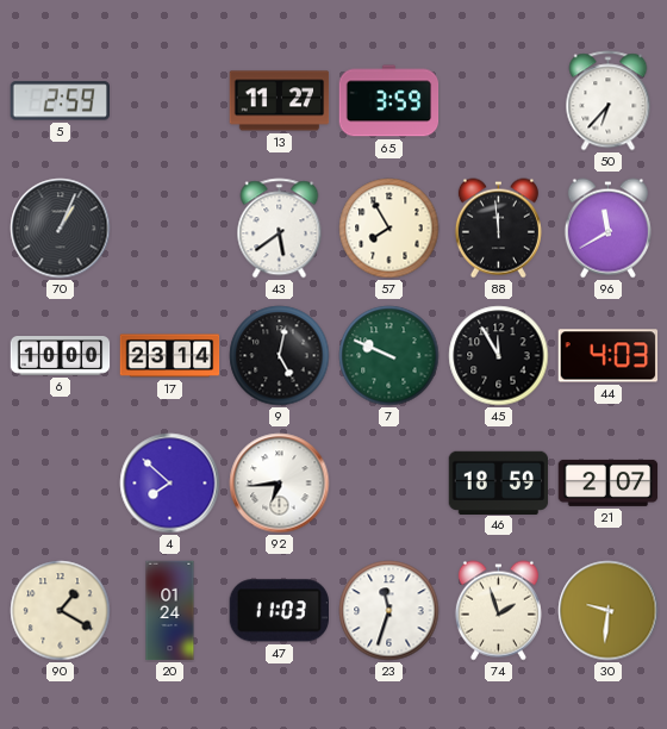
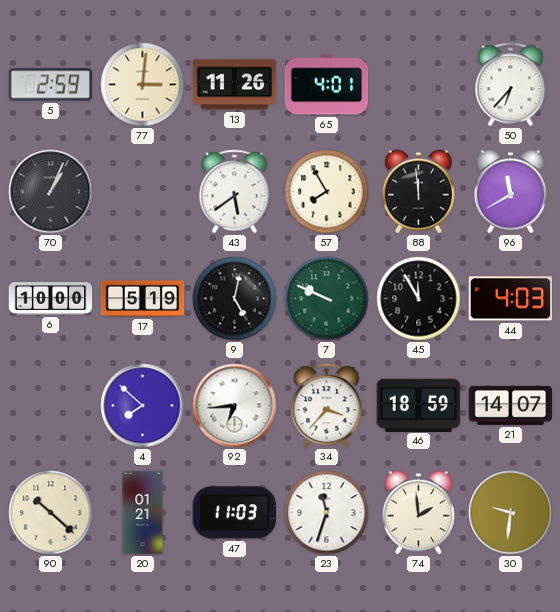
77: none -> 3:01
13: 11:27 -> 11:26
65: 3:59 -> 4:01
17: 23:14 -> 5:19
34: none -> 3:37
21: 2:07 -> 14:07
90: 1:20 -> 10:22
20: 01:24 -> 01:21
74: 1:57 -> 1:59
